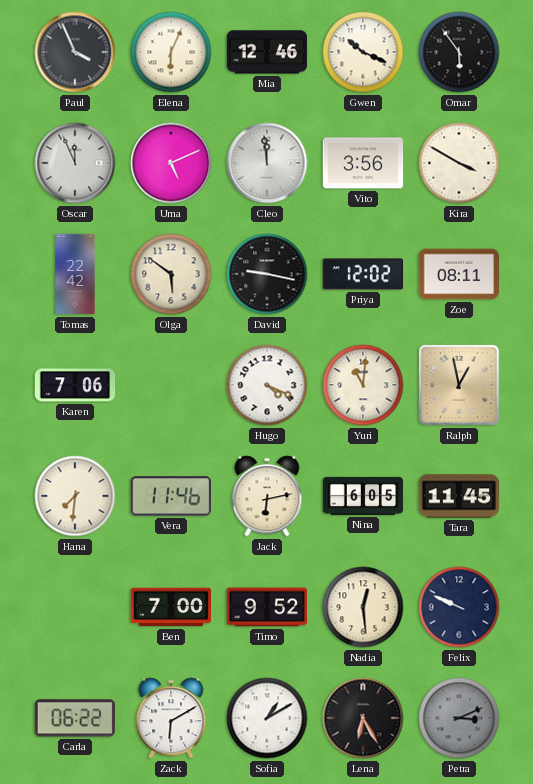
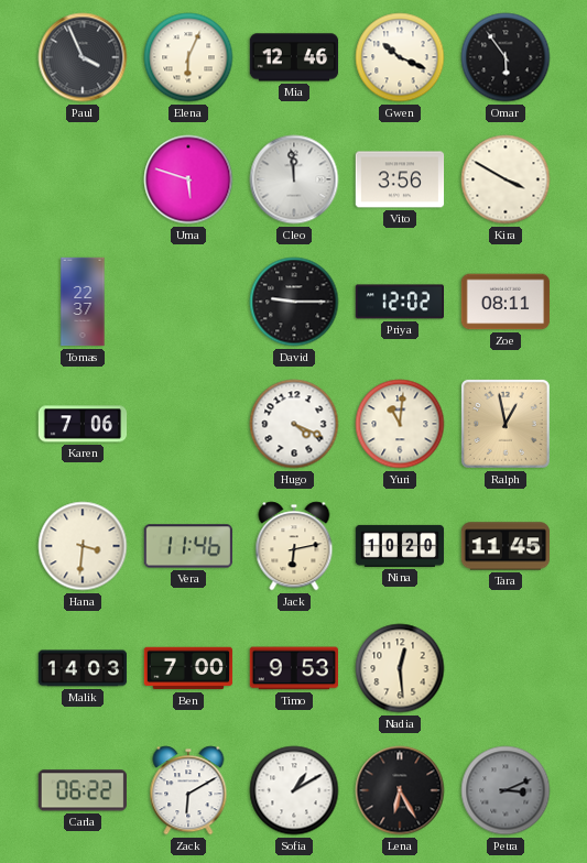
Oscar: 11:56 -> none
Uma: 5:11 -> 5:48
Tomas: 22:42 -> 22:37
Olga: 5:51 -> none
David: 9:17 -> 9:15
Hana: 7:31 -> 3:31
Nina: 6:05 -> 10:20
Malik: none -> 14:03
Timo: 9:52 -> 9:53
Felix: 9:49 -> none
